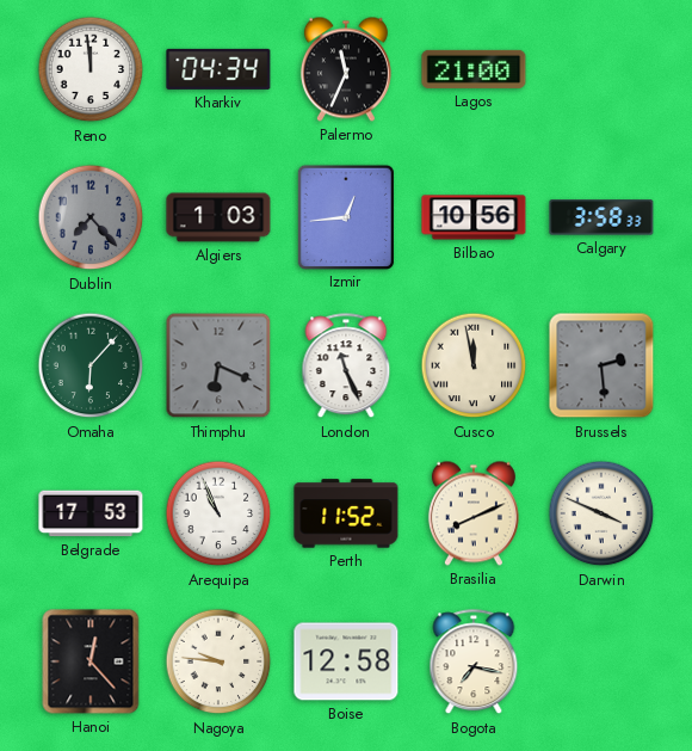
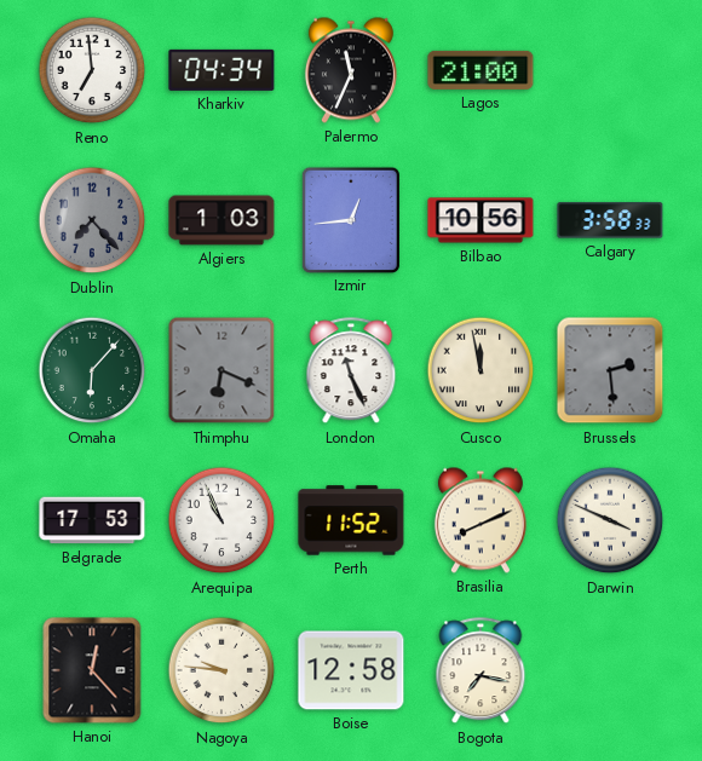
Reno: 11:59 -> 6:59
